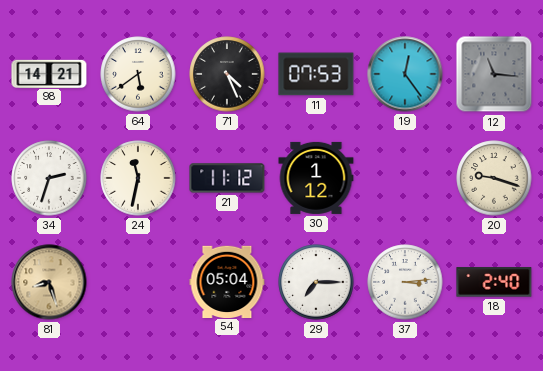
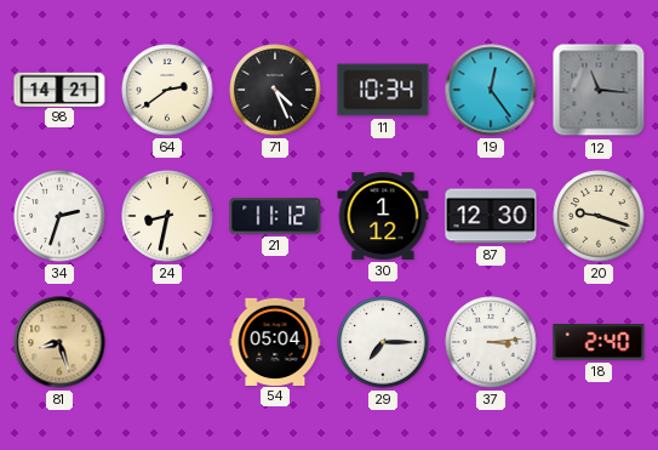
64: 5:39 -> 2:39
11: 07:53 -> 10:34
24: 11:32 -> 8:32
87: none -> 12:30
